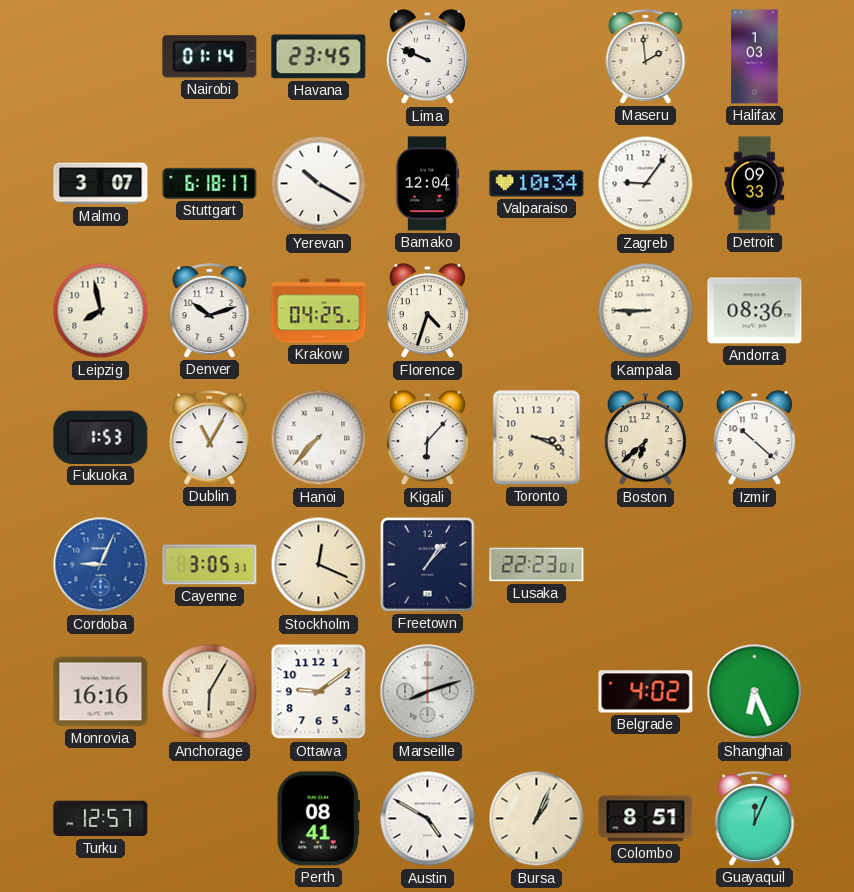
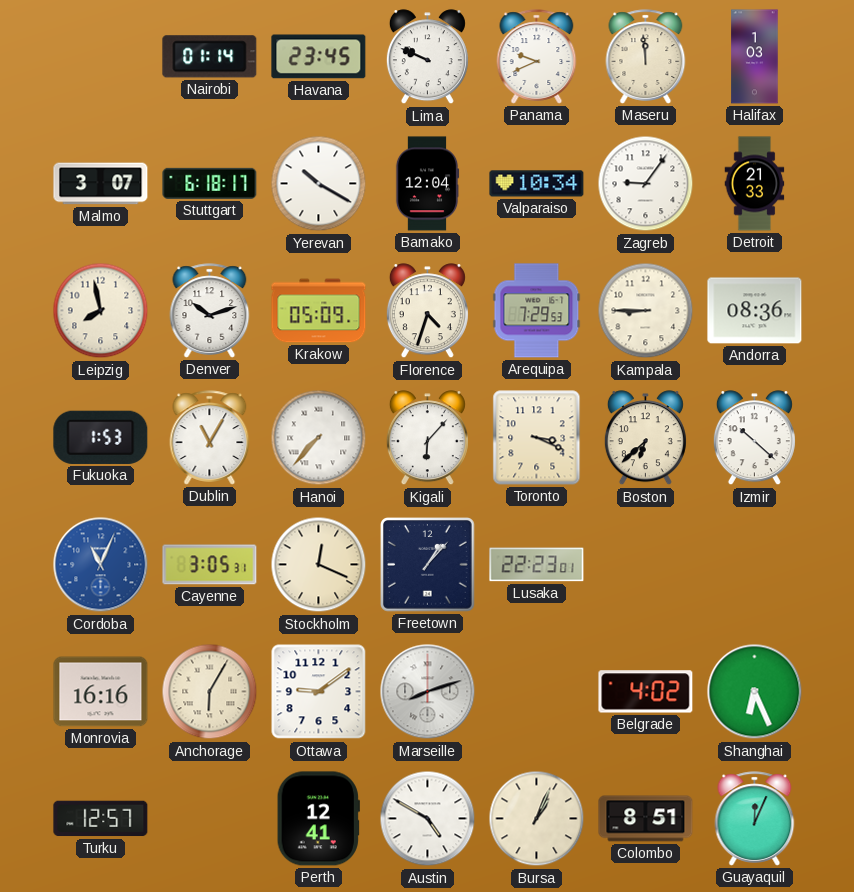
Panama: none -> 9:41
Maseru: 1:59 -> 11:59
Detroit: 09:33 -> 21:33
Krakow: 04:25 -> 05:09
Arequipa: none -> 7:29
Cordoba: 9:04 -> 11:04
Perth: 08:41 -> 12:41
